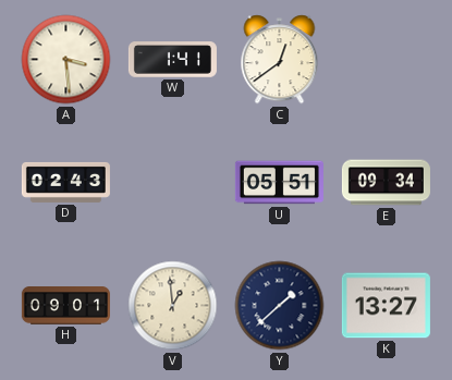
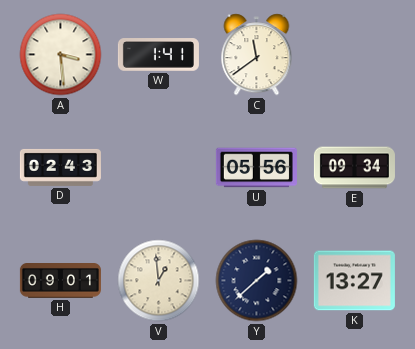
C: 12:39 -> 11:39
U: 05:51 -> 05:56
